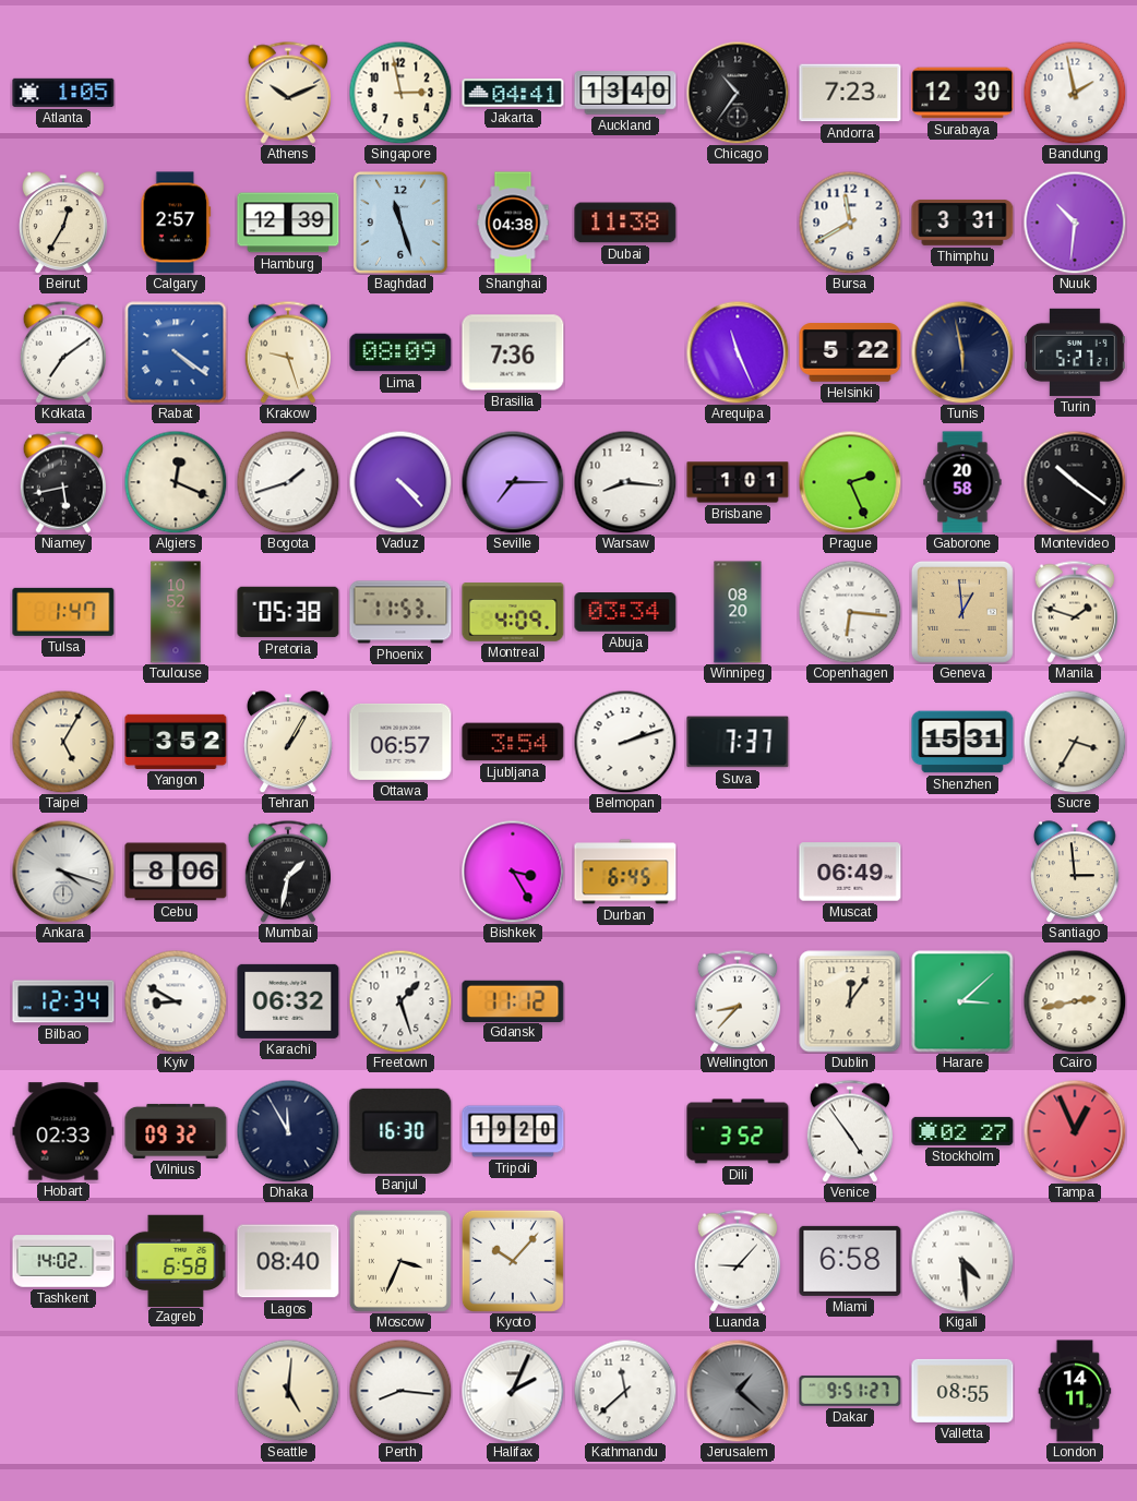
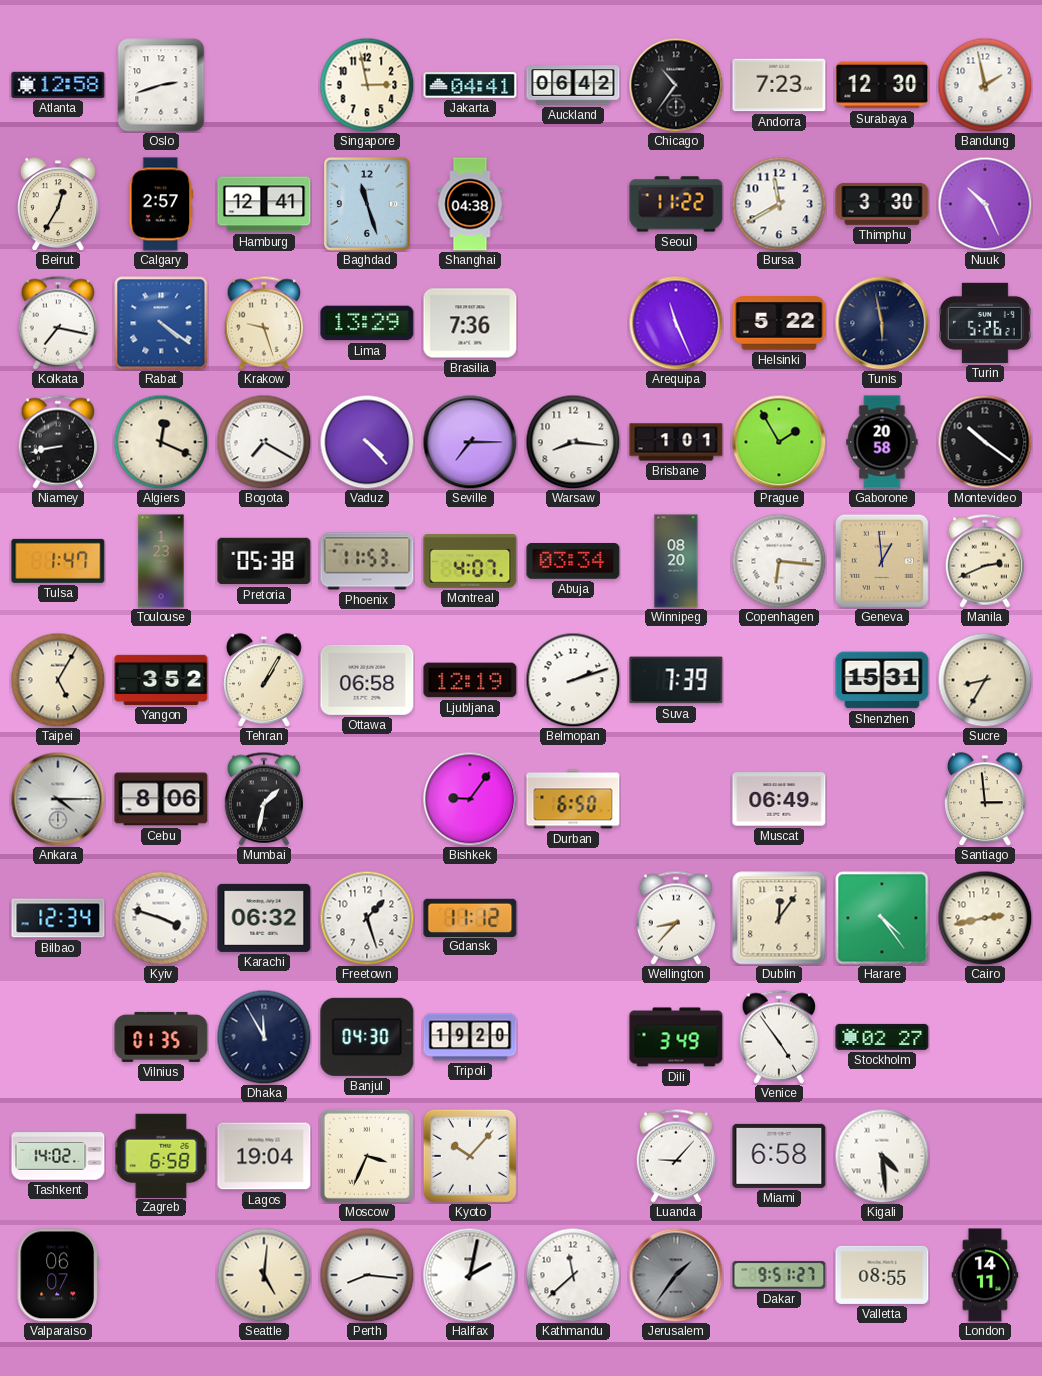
Atlanta: 1:05 -> 12:58
Oslo: none -> 2:42
Athens: 10:11 -> none
Auckland: 13:40 -> 06:42
Hamburg: 12:39 -> 12:41
Dubai: 11:38 -> none
Seoul: none -> 11:22
Thimphu: 3:31 -> 3:30
Nuuk: 10:31 -> 10:26
Kolkata: 7:09 -> 7:17
Lima: 08:09 -> 13:29
Turin: 5:27 -> 5:26
Niamey: 5:43 -> 8:43
Bogota: 1:42 -> 7:20
Prague: 2:26 -> 1:55
Toulouse: 10:52 -> 1:23
Montreal: 4:09 -> 4:07
Manila: 1:48 -> 2:41
Ottawa: 06:57 -> 06:58
Ljubljana: 3:54 -> 12:19
Suva: 7:37 -> 7:39
Sucre: 3:35 -> 8:35
Ankara: 4:18 -> 4:15
Bishkek: 3:25 -> 9:06
Durban: 6:45 -> 6:50
Kyiv: 8:50 -> 3:48
Harare: 3:08 -> 4:24
Hobart: 02:33 -> none
Vilnius: 09:32 -> 01:35
Banjul: 16:30 -> 04:30
Dili: 3:52 -> 3:49
Tampa: 12:56 -> none
Lagos: 08:40 -> 19:04
Valparaiso: none -> 06:07
Halifax: 2:04 -> 2:02
Jerusalem: 1:22 -> 1:36
